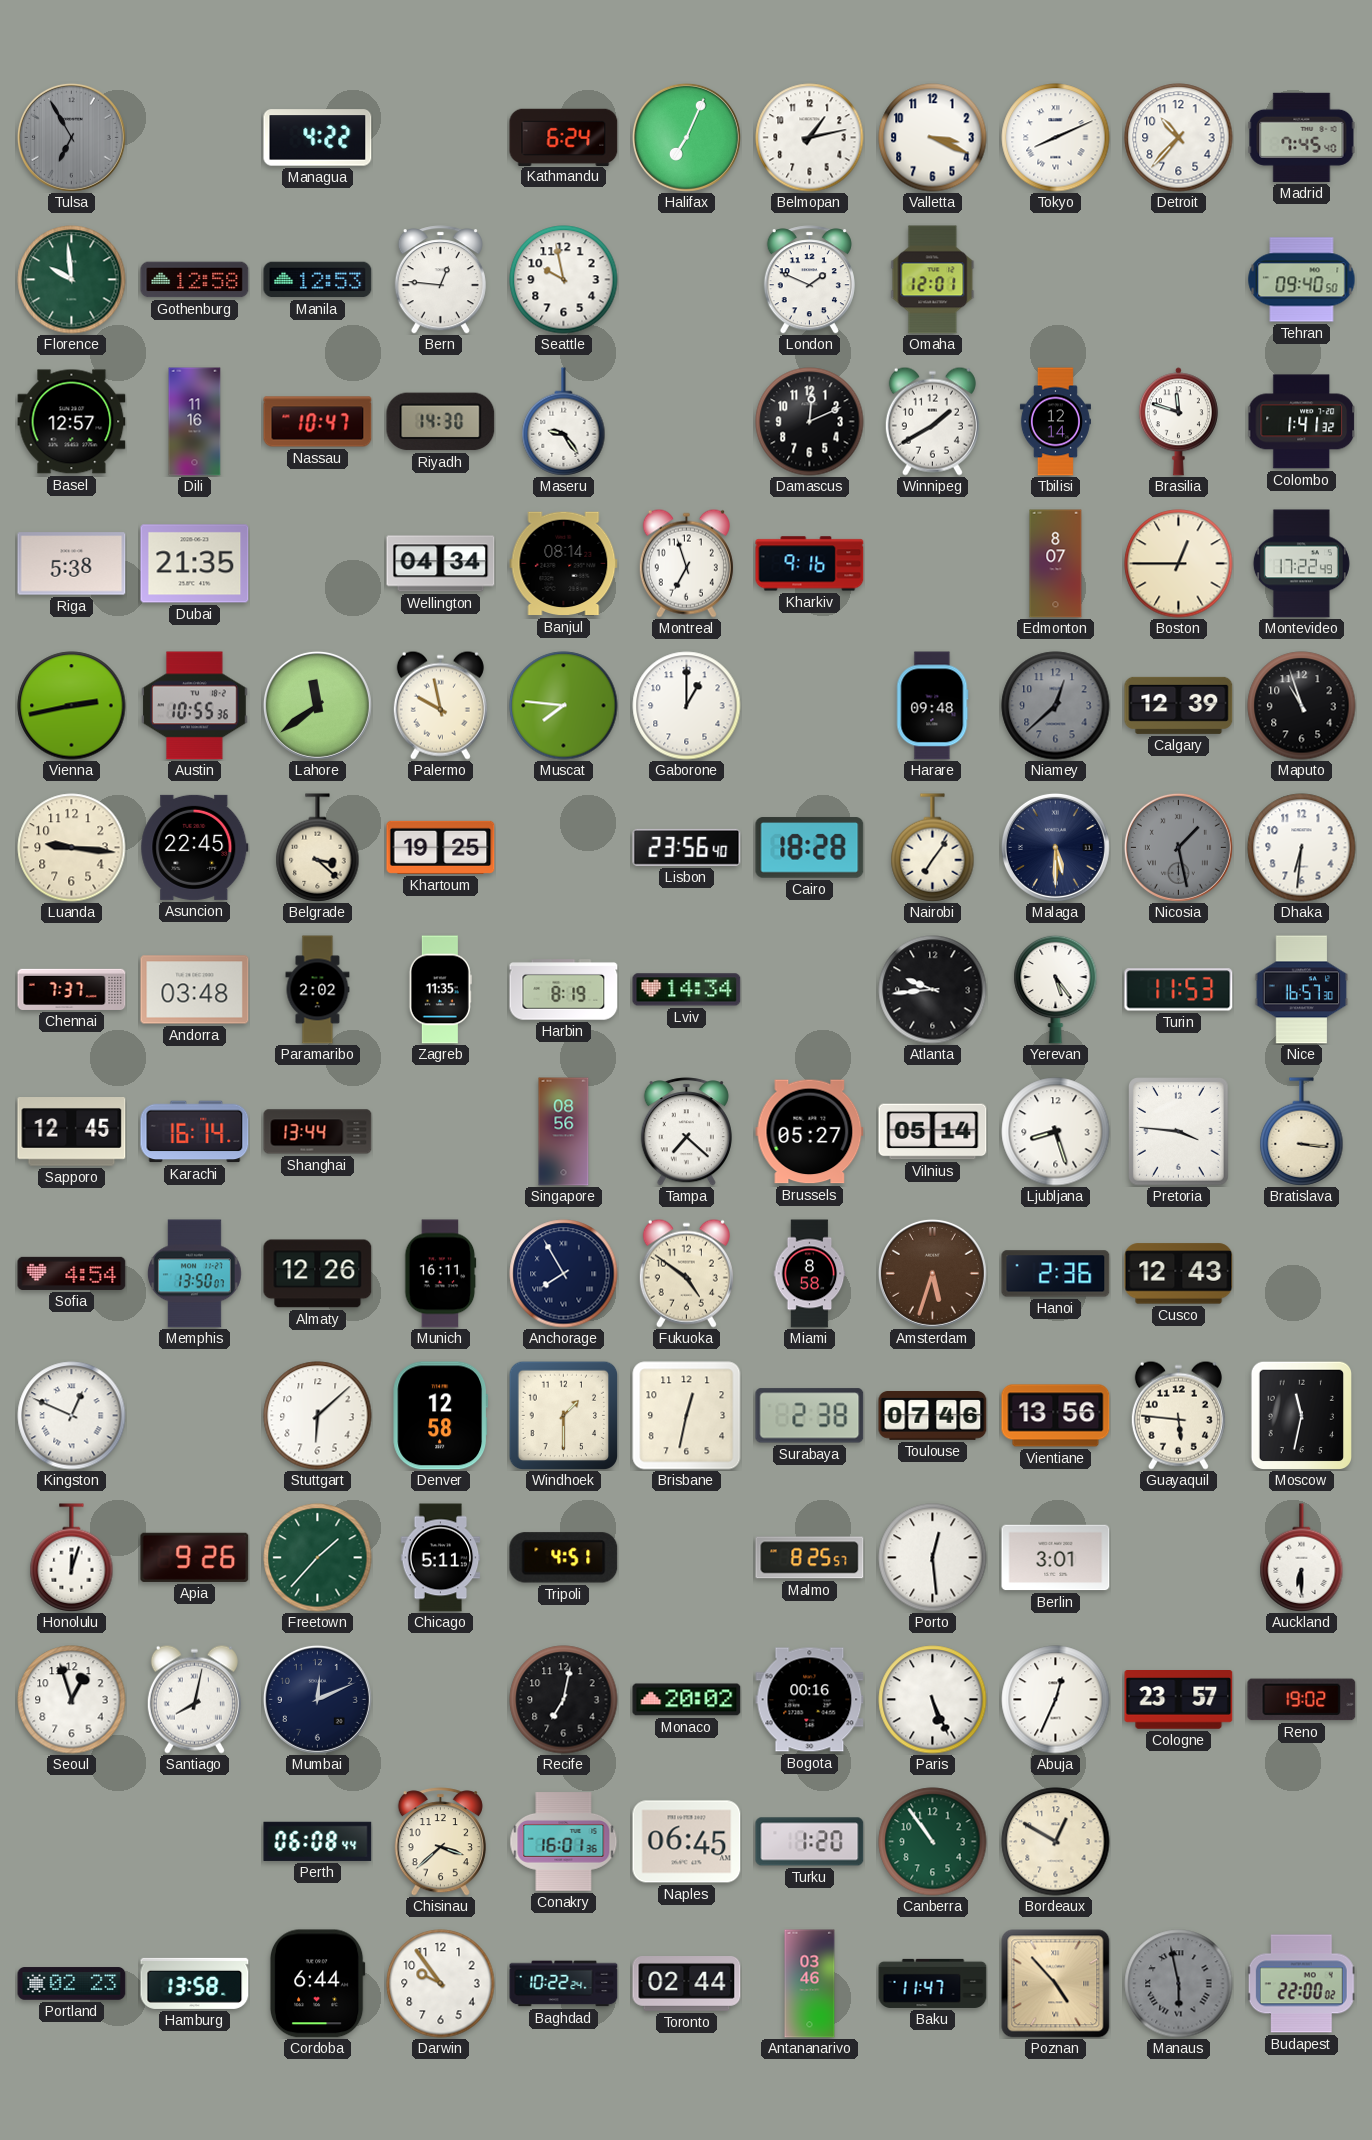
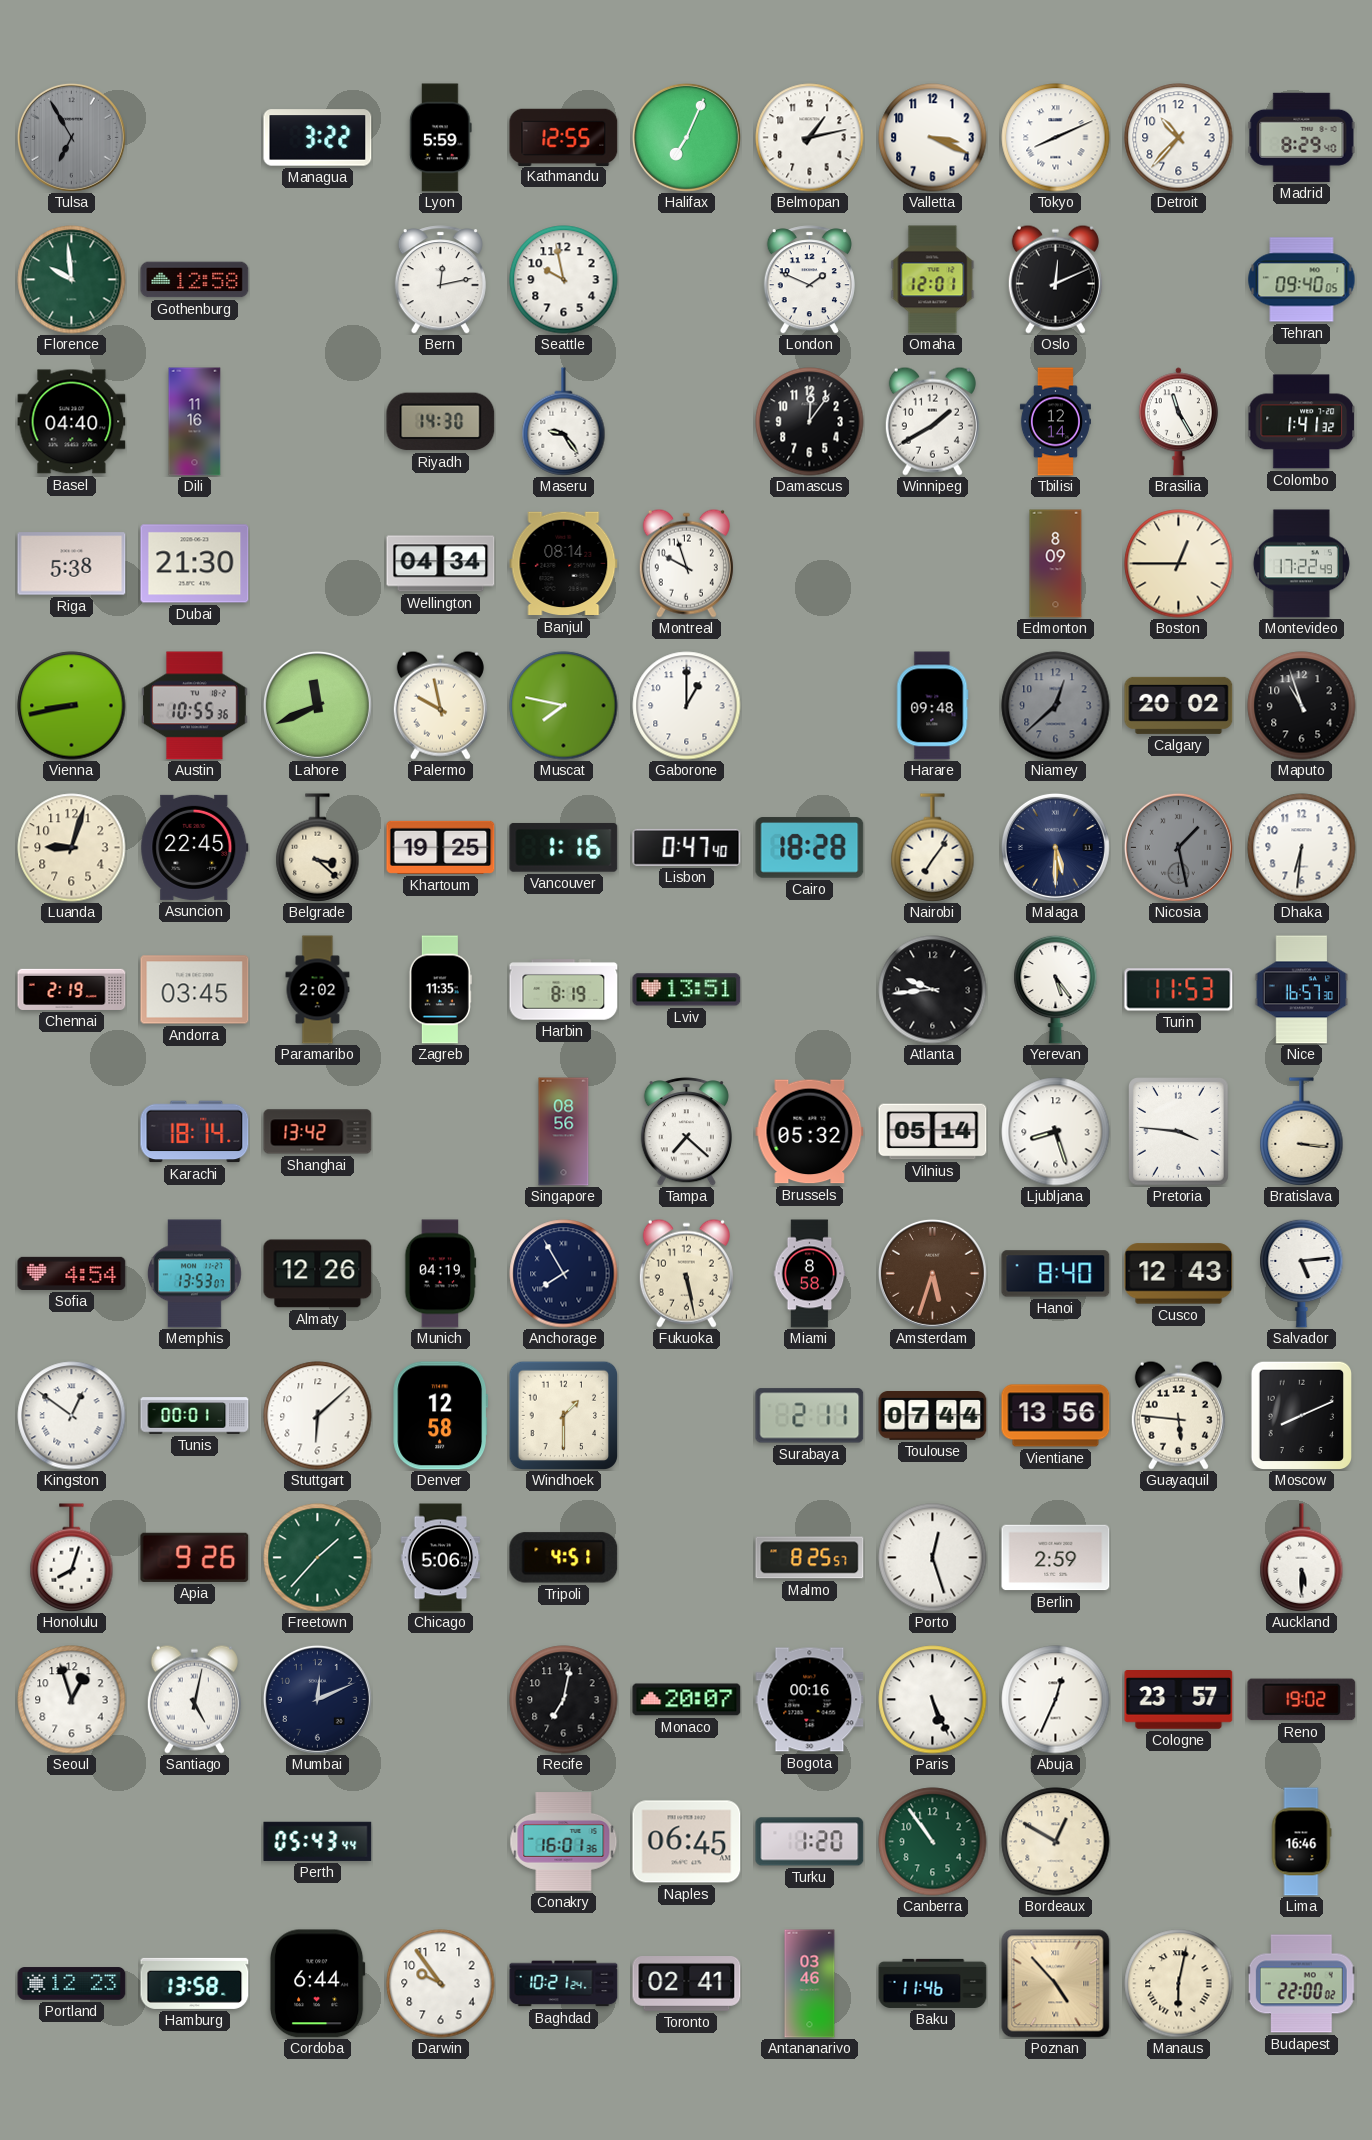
Managua: 4:22 -> 3:22
Lyon: none -> 5:59
Kathmandu: 6:24 -> 12:55
Madrid: 7:45 -> 8:29
Manila: 12:53 -> none
Bern: 12:46 -> 12:13
Oslo: none -> 12:11
Tehran: 09:40:50 -> 09:40:05
Basel: 12:57 -> 04:40
Nassau: 10:47 -> none
Damascus: 12:11 -> 12:06
Brasilia: 11:48 -> 11:25
Dubai: 21:35 -> 21:30
Montreal: 6:57 -> 9:57
Kharkiv: 9:16 -> none
Edmonton: 8:07 -> 8:09
Vienna: 2:43 -> 8:43
Lahore: 11:39 -> 11:41
Muscat: 7:46 -> 7:47
Calgary: 12:39 -> 20:02
Luanda: 9:16 -> 9:03
Vancouver: none -> 1:16
Lisbon: 23:56 -> 0:47
Chennai: 7:37 -> 2:19
Andorra: 03:48 -> 03:45
Lviv: 14:34 -> 13:51
Sapporo: 12:45 -> none
Karachi: 16:14 -> 18:14
Shanghai: 13:44 -> 13:42
Brussels: 05:27 -> 05:32
Memphis: 13:50 -> 13:53
Munich: 16:11 -> 04:19
Fukuoka: 4:51 -> 5:28
Hanoi: 2:36 -> 8:40
Salvador: none -> 5:14
Kingston: 12:49 -> 12:51
Tunis: none -> 00:01
Brisbane: 12:32 -> none
Surabaya: 2:38 -> 2:11
Toulouse: 07:46 -> 07:44
Moscow: 11:32 -> 8:11
Honolulu: 12:03 -> 8:03
Chicago: 5:11 -> 5:06
Porto: 12:29 -> 12:27
Berlin: 3:01 -> 2:59
Auckland: 6:30 -> 5:30
Santiago: 8:02 -> 5:02
Monaco: 20:02 -> 20:07
Perth: 06:08 -> 05:43
Chisinau: 3:38 -> none
Lima: none -> 16:46
Portland: 02:23 -> 12:23
Baghdad: 10:22 -> 10:21
Toronto: 02:44 -> 02:41
Baku: 11:47 -> 11:46
Manaus: 5:58 -> 6:02
Manaus dial: grey -> cream
